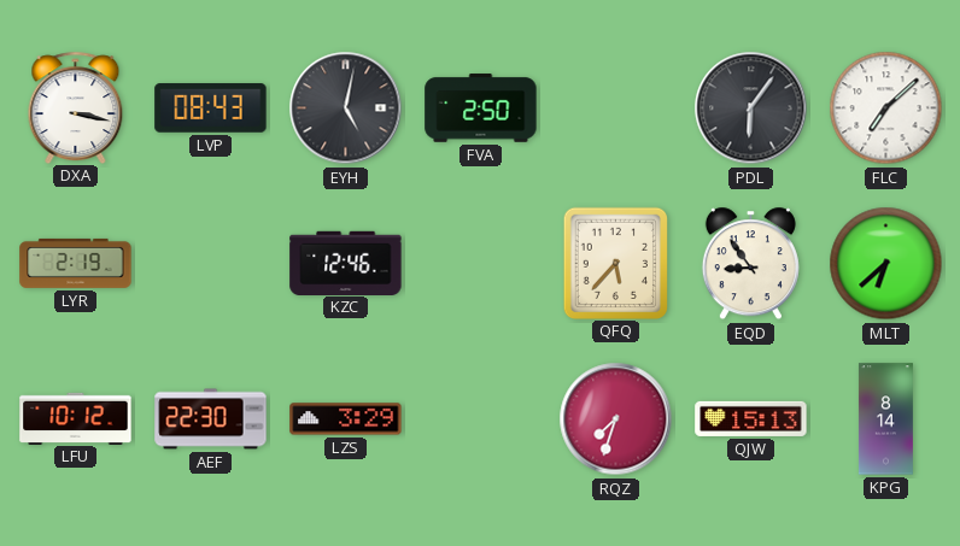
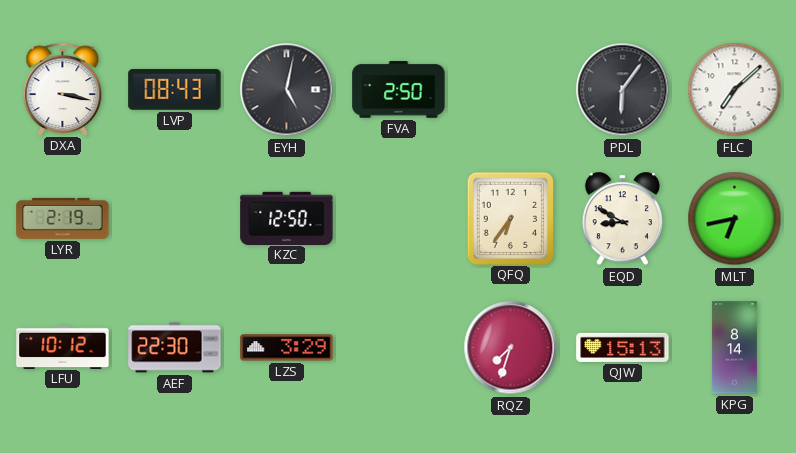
KZC: 12:46 -> 12:50
QFQ: 5:37 -> 6:36
EQD: 8:54 -> 8:50
MLT: 6:38 -> 6:43
